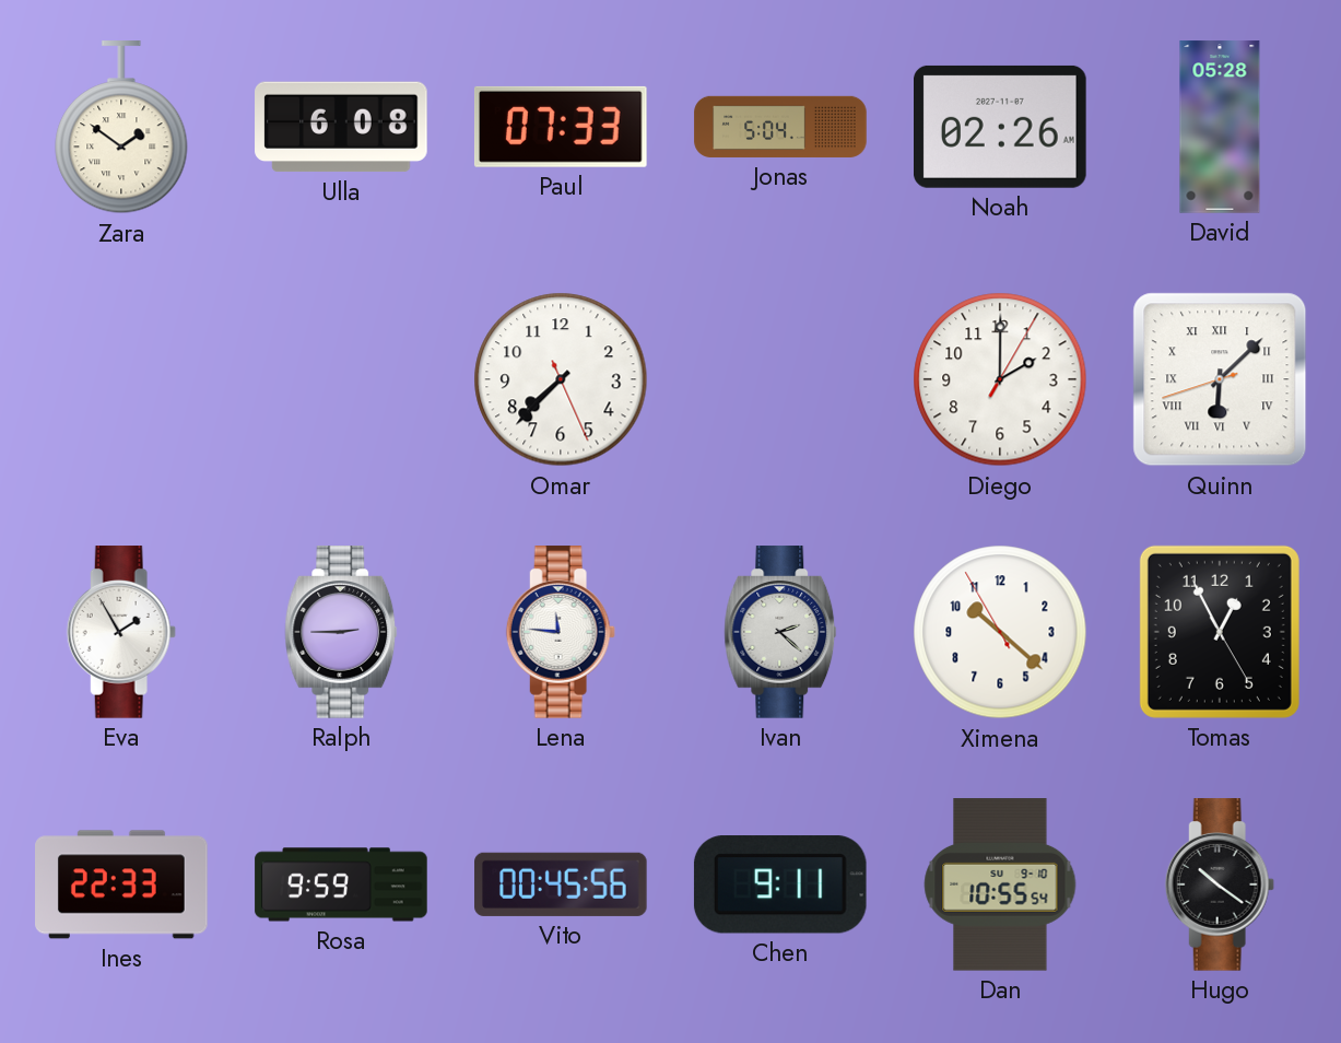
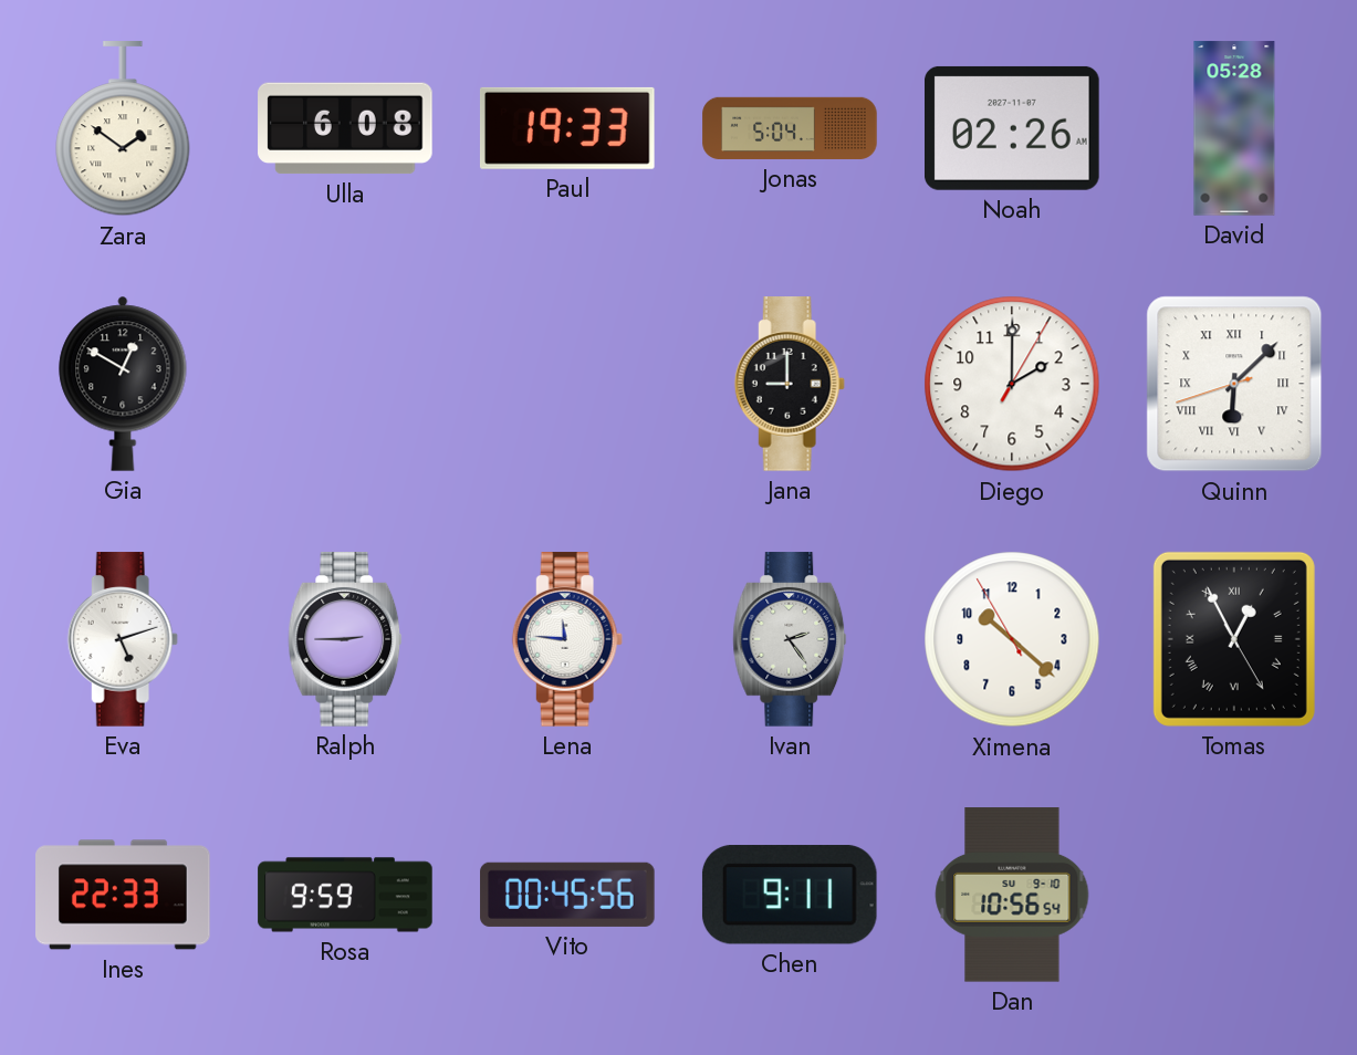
Paul: 07:33 -> 19:33
Gia: none -> 12:50
Omar: 7:37 -> none
Jana: none -> 9:00
Eva: 1:55 -> 5:12
Ivan: 2:22 -> 2:24
Tomas numerals: Arabic -> Roman
Dan: 10:55 -> 10:56
Hugo: 10:21 -> none
